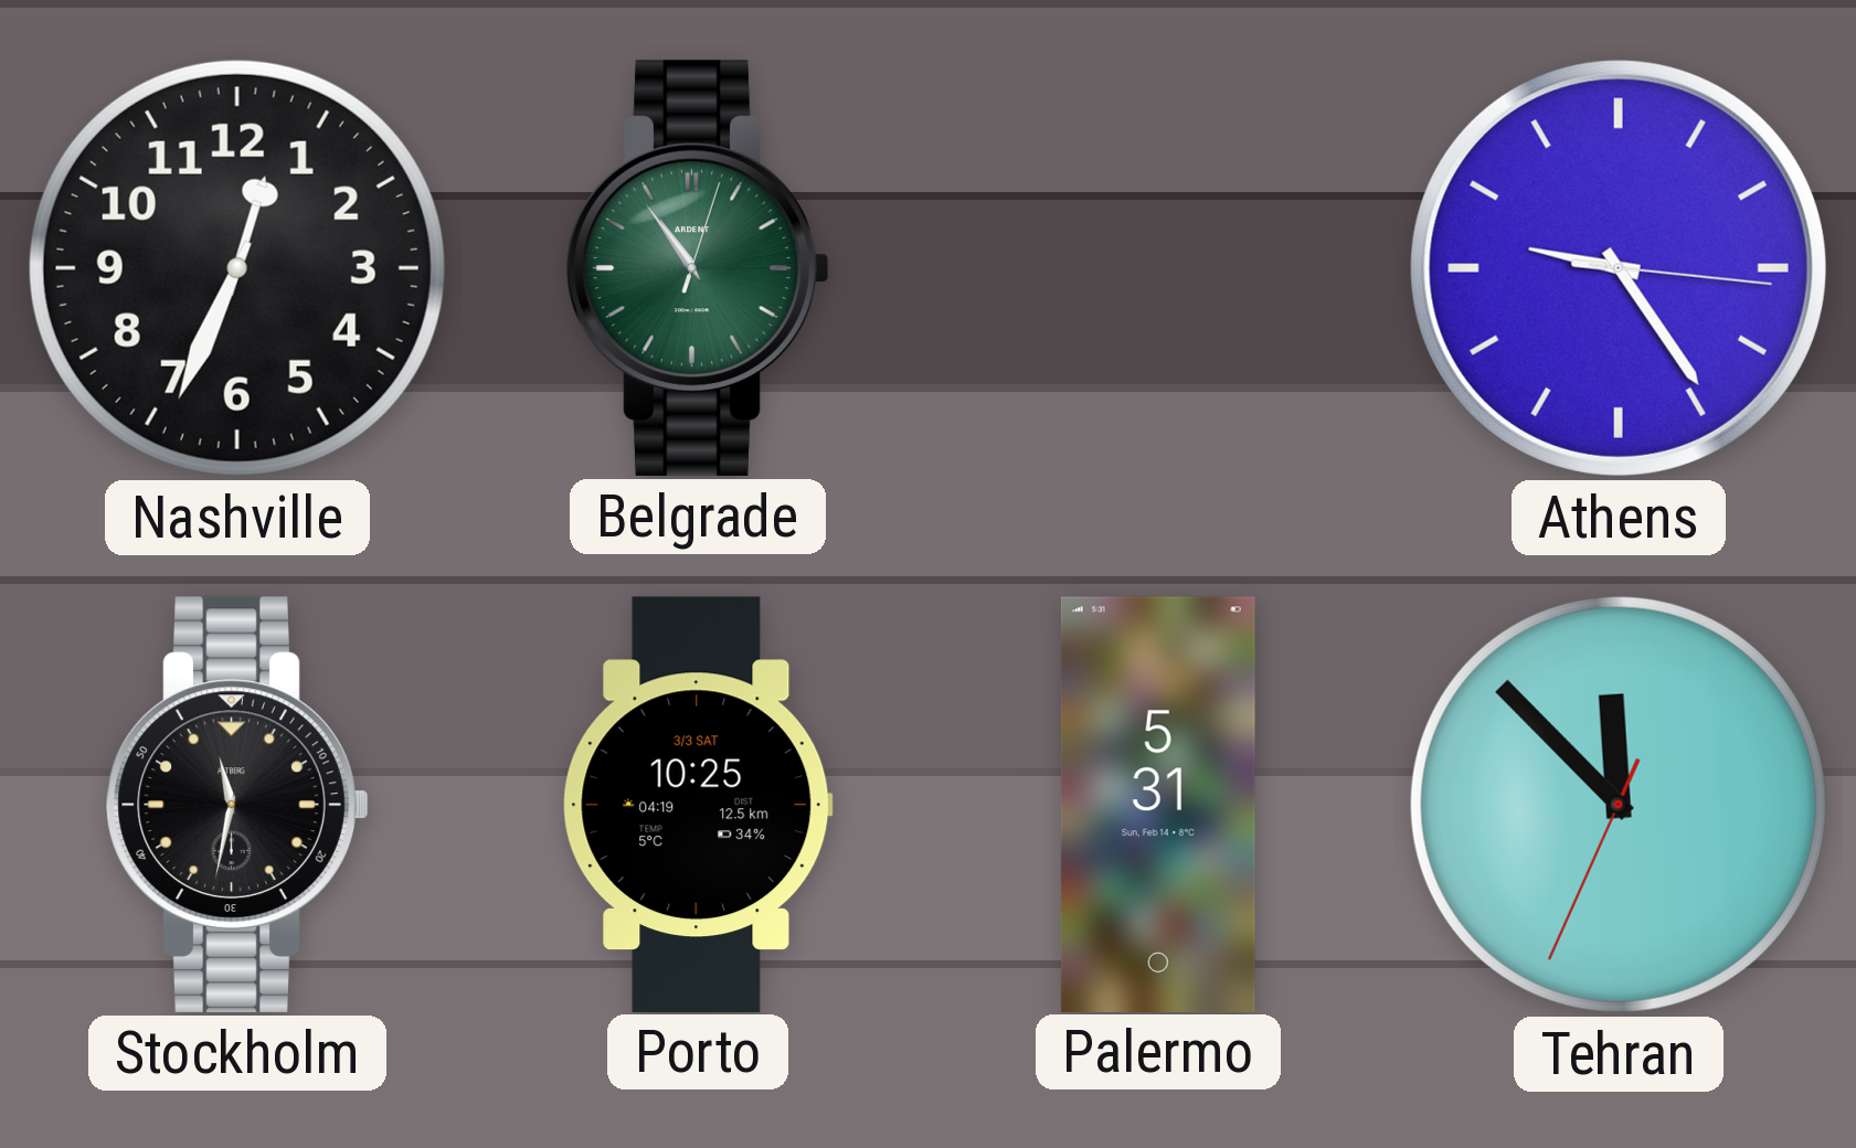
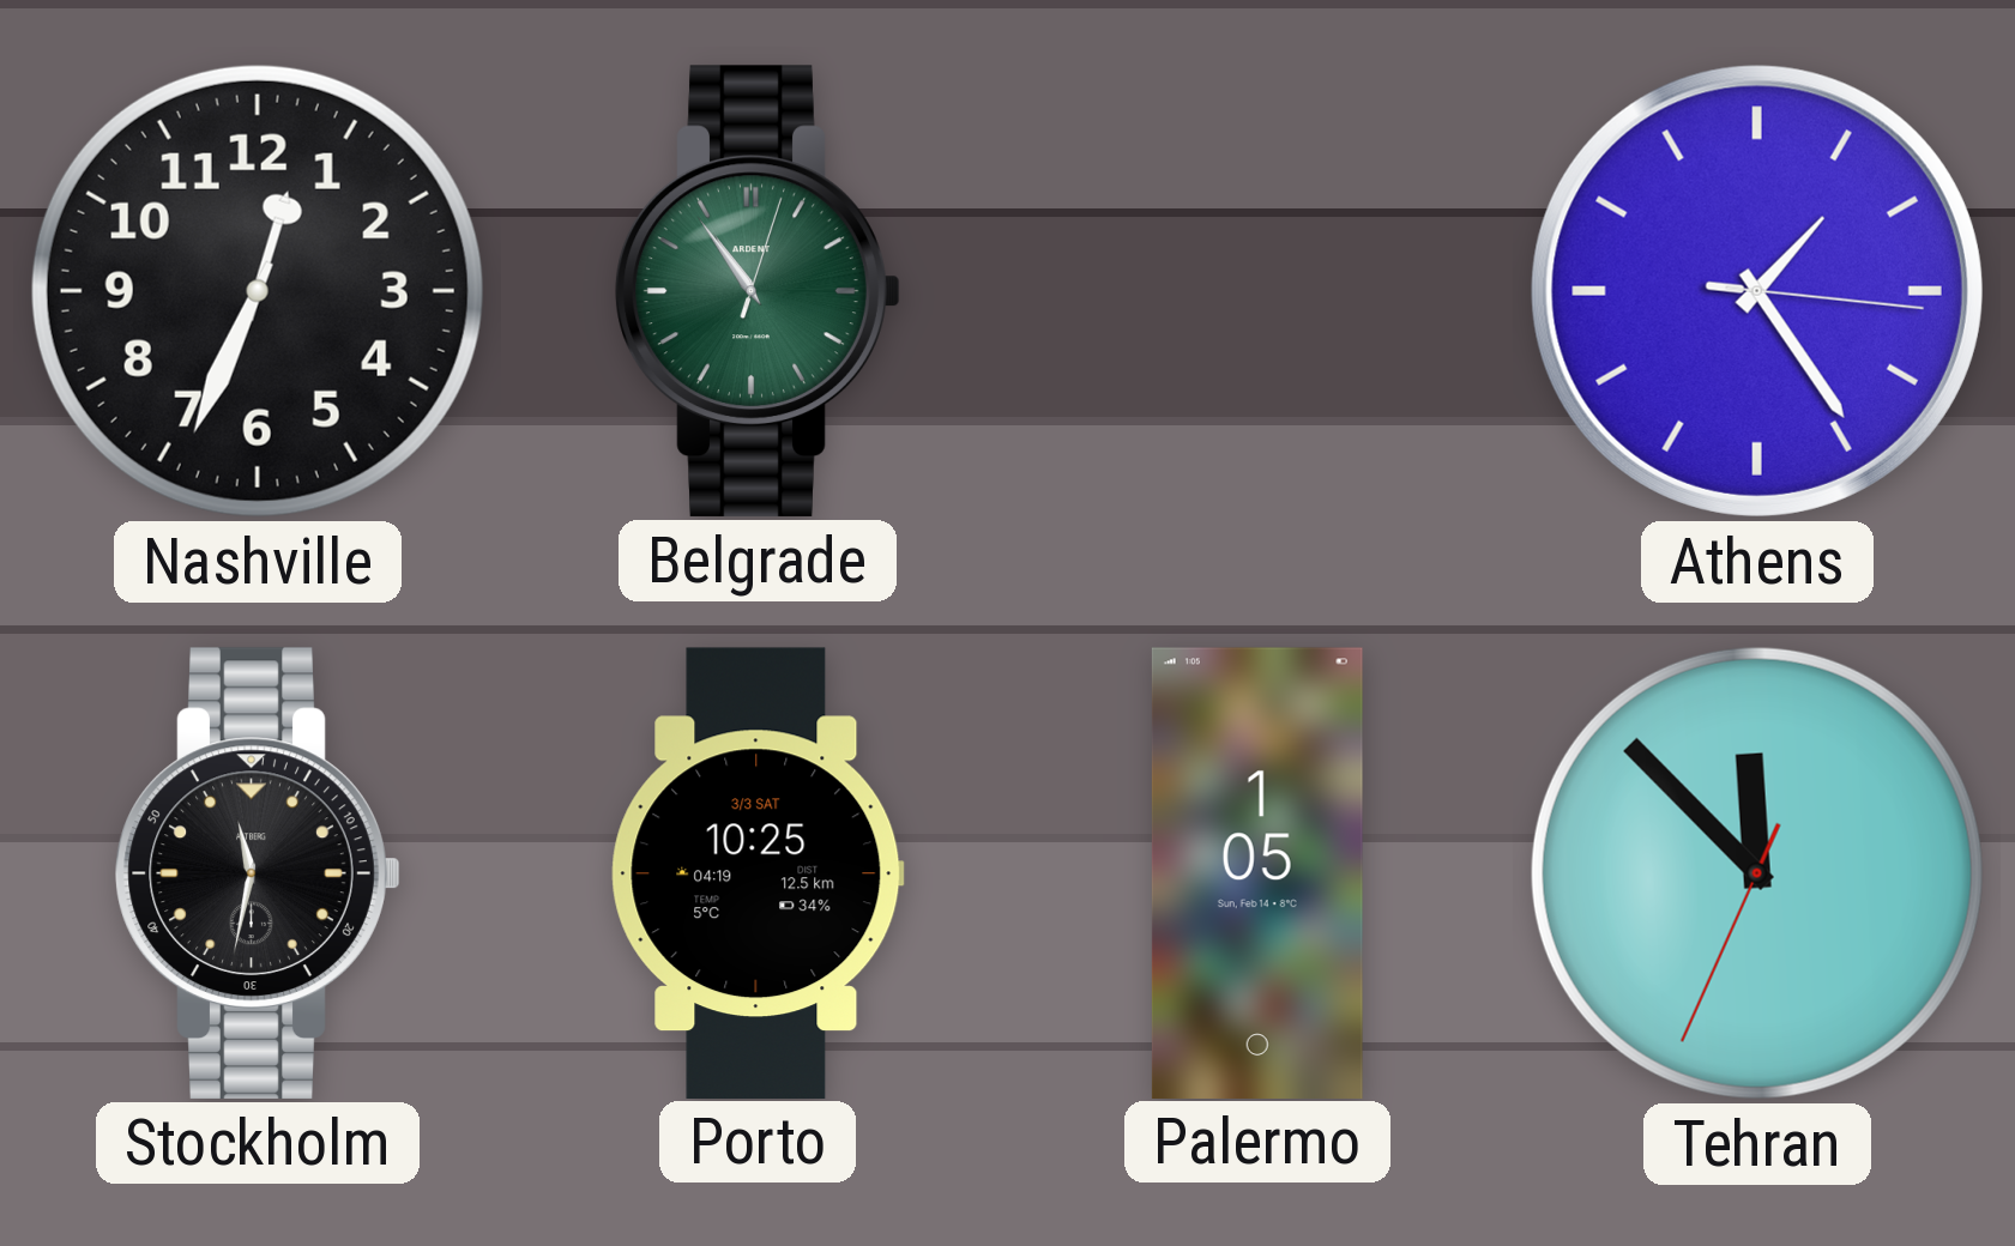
Athens: 9:24 -> 1:24
Palermo: 5:31 -> 1:05
